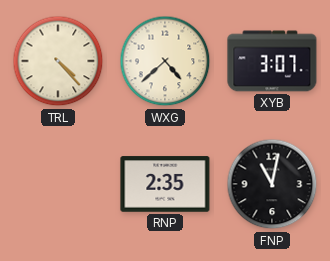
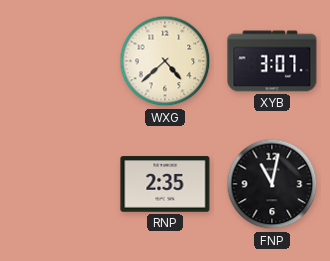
TRL: 4:23 -> none
